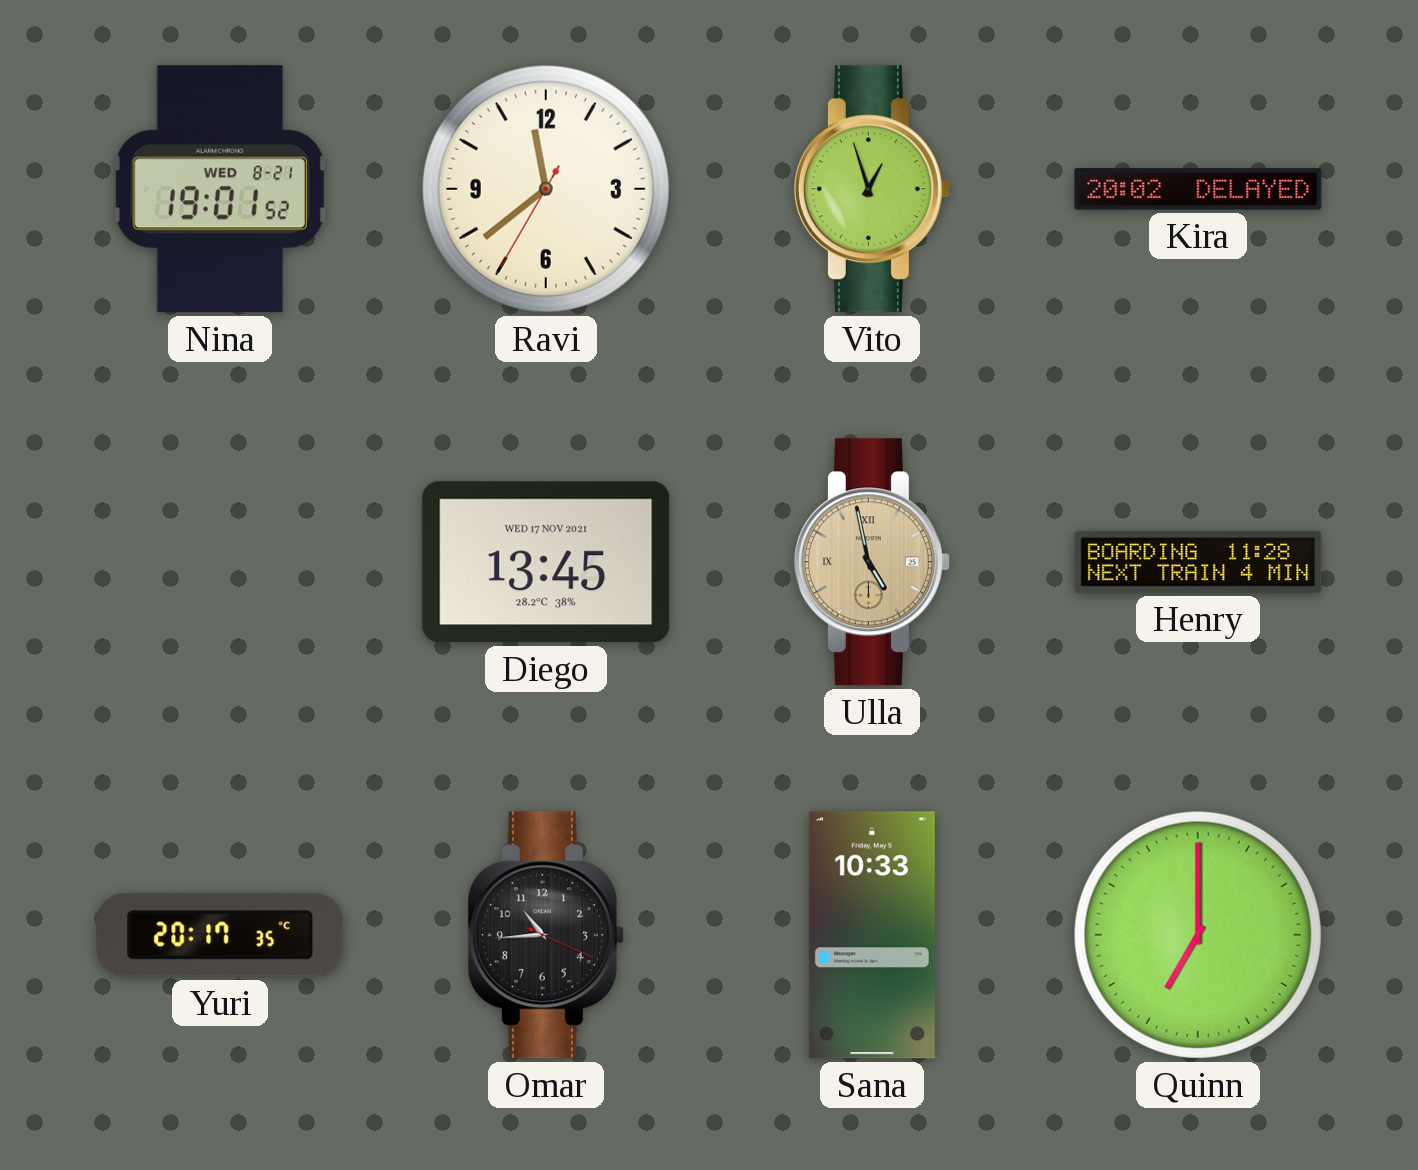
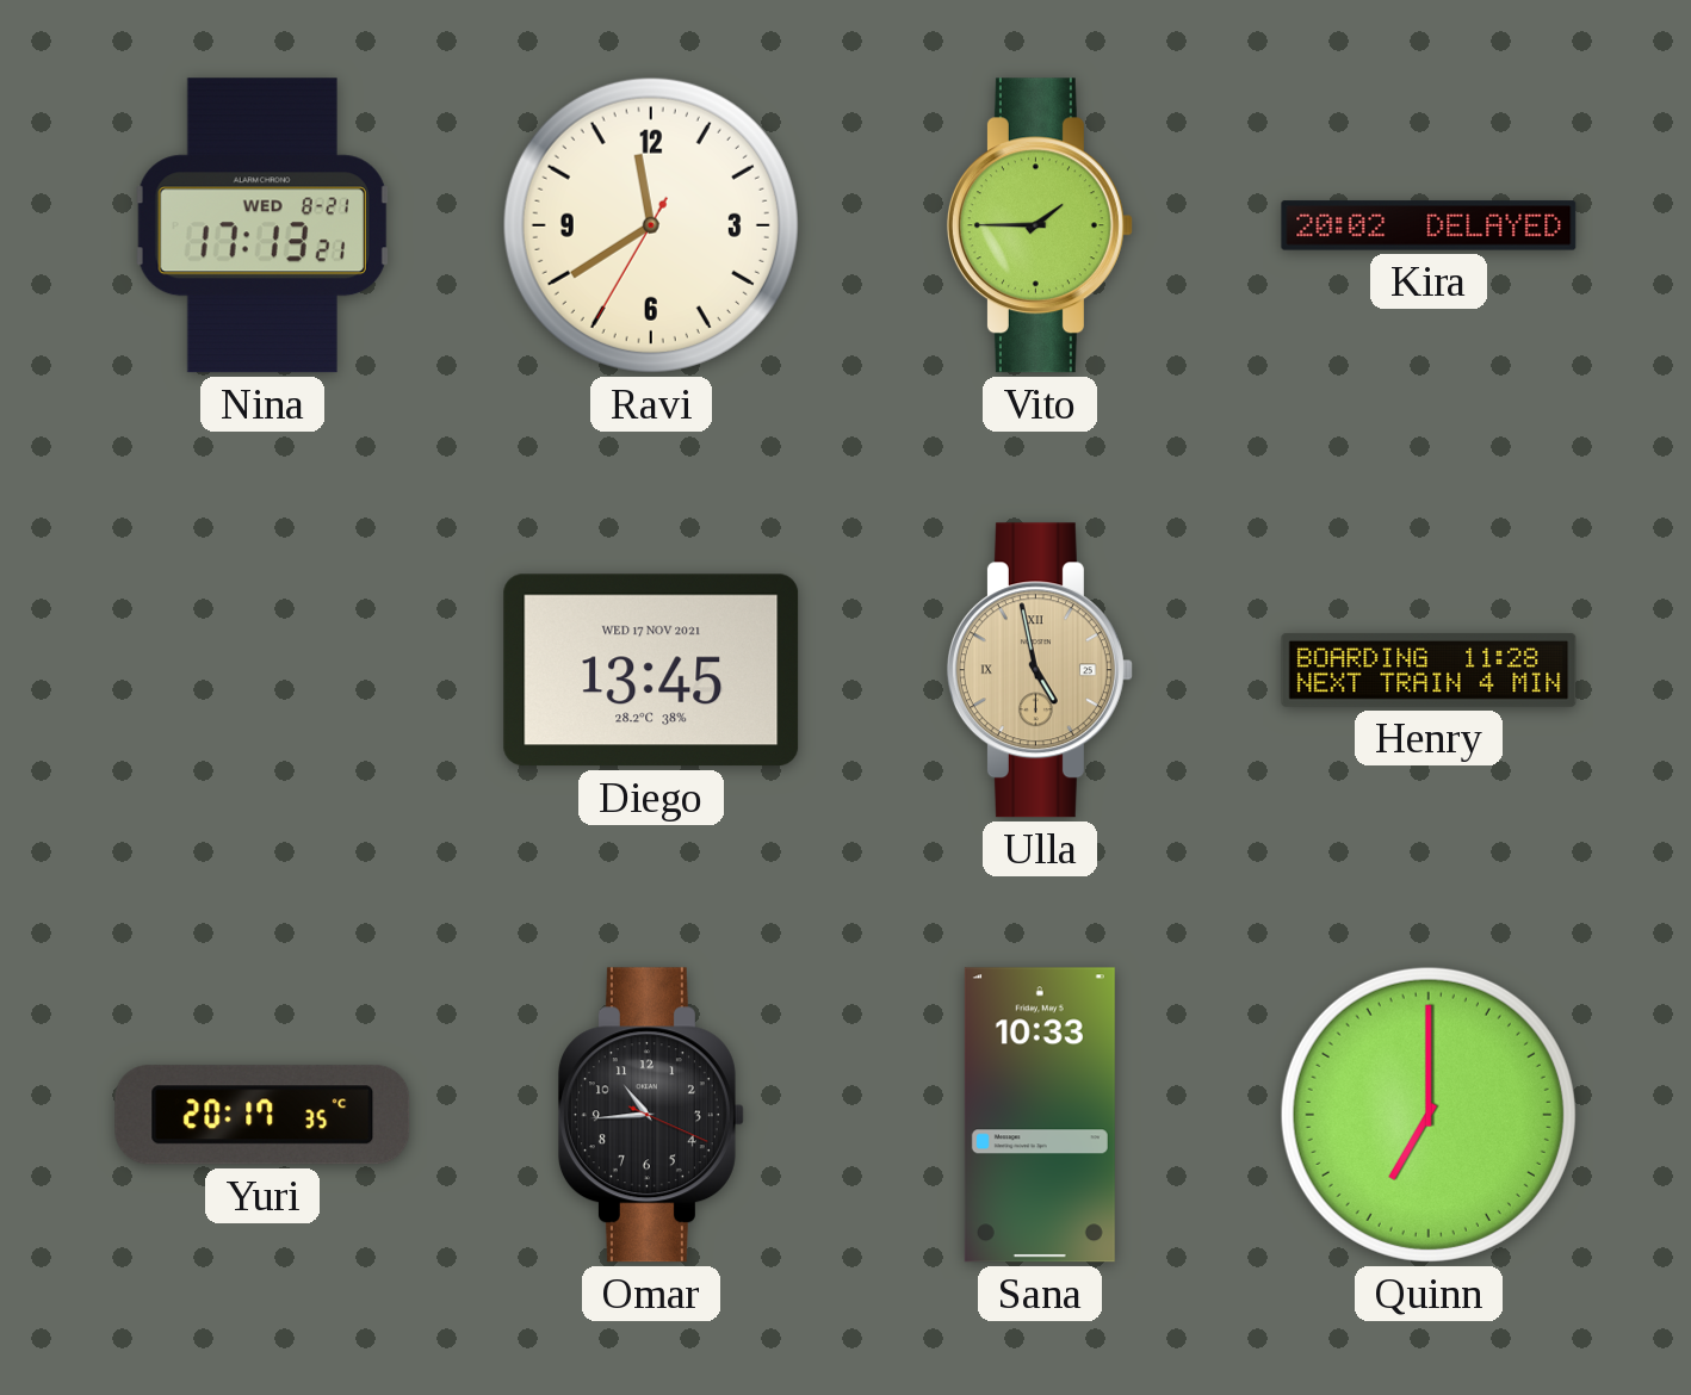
Nina: 19:01 -> 17:13
Ravi: 11:38 -> 11:39
Vito: 12:57 -> 1:45
